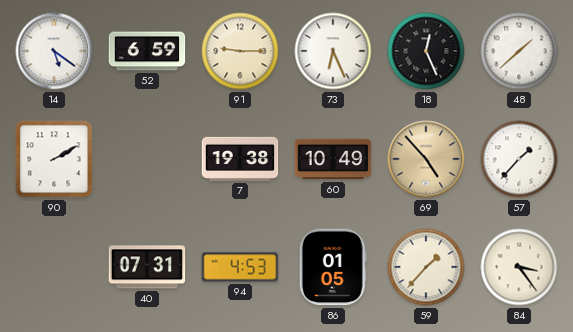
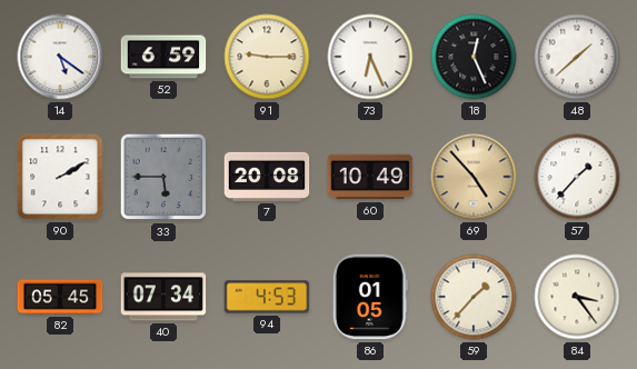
33: none -> 5:45
7: 19:38 -> 20:08
82: none -> 05:45
40: 07:31 -> 07:34
